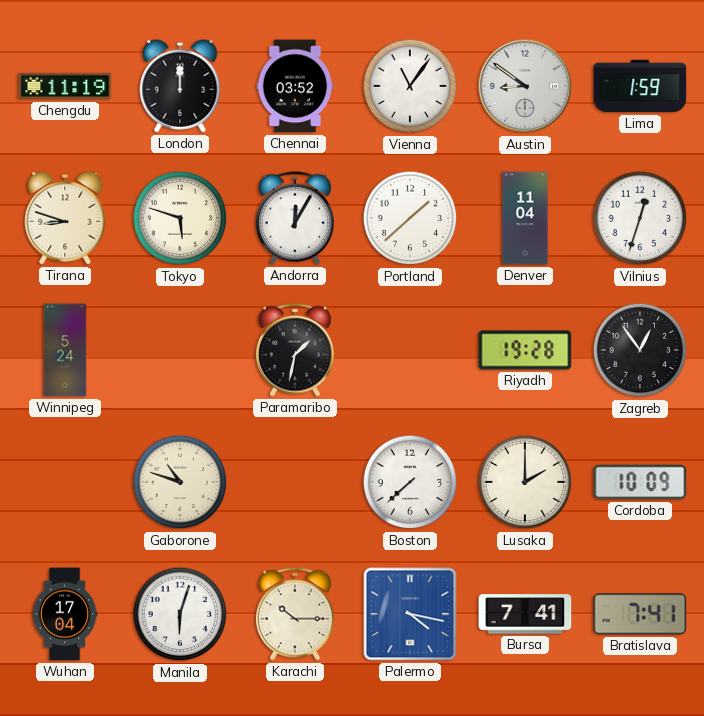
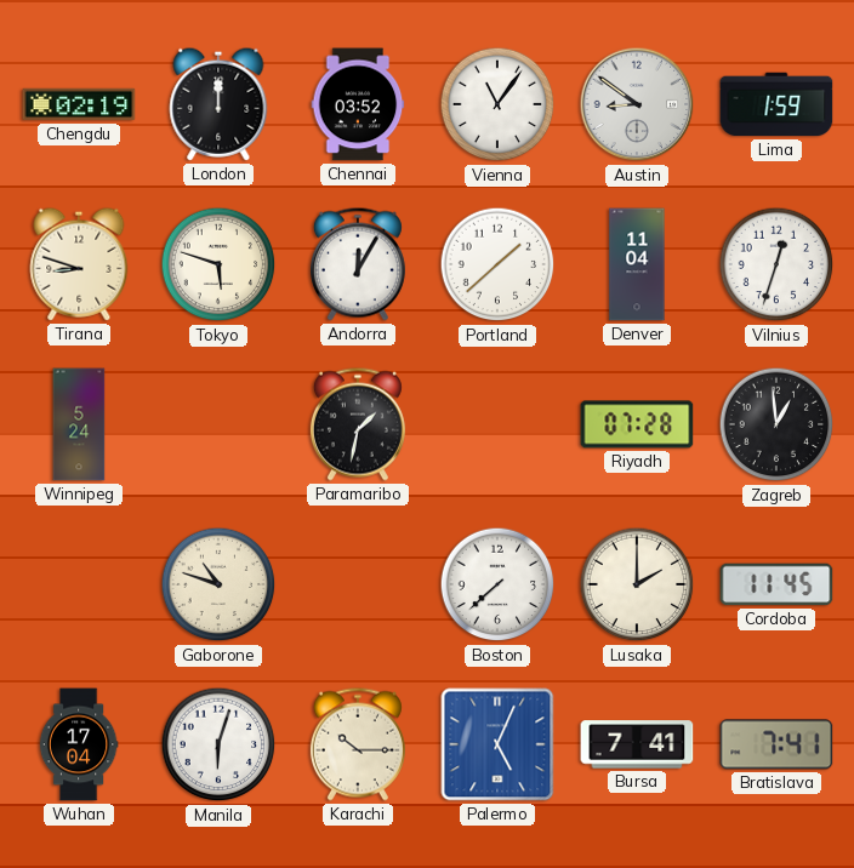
Chengdu: 11:19 -> 02:19
Riyadh: 19:28 -> 07:28
Zagreb: 12:54 -> 12:59
Cordoba: 10:09 -> 11:45
Palermo: 4:17 -> 5:04
